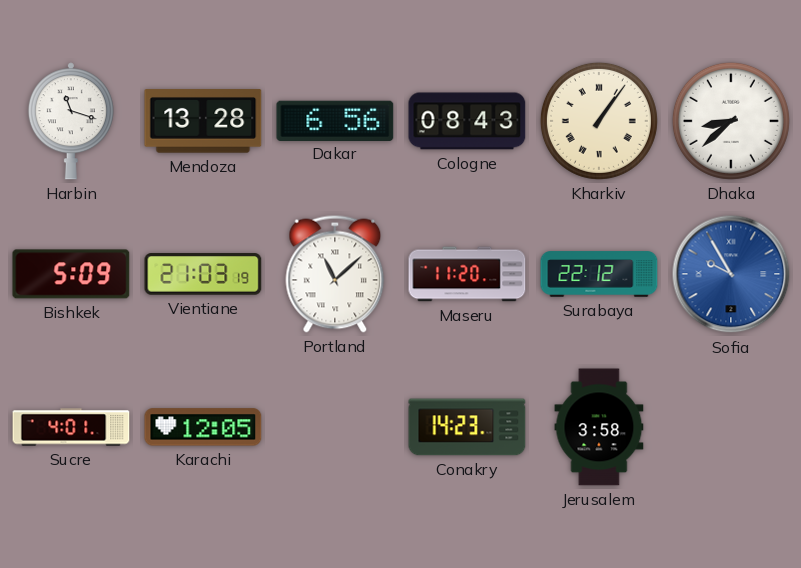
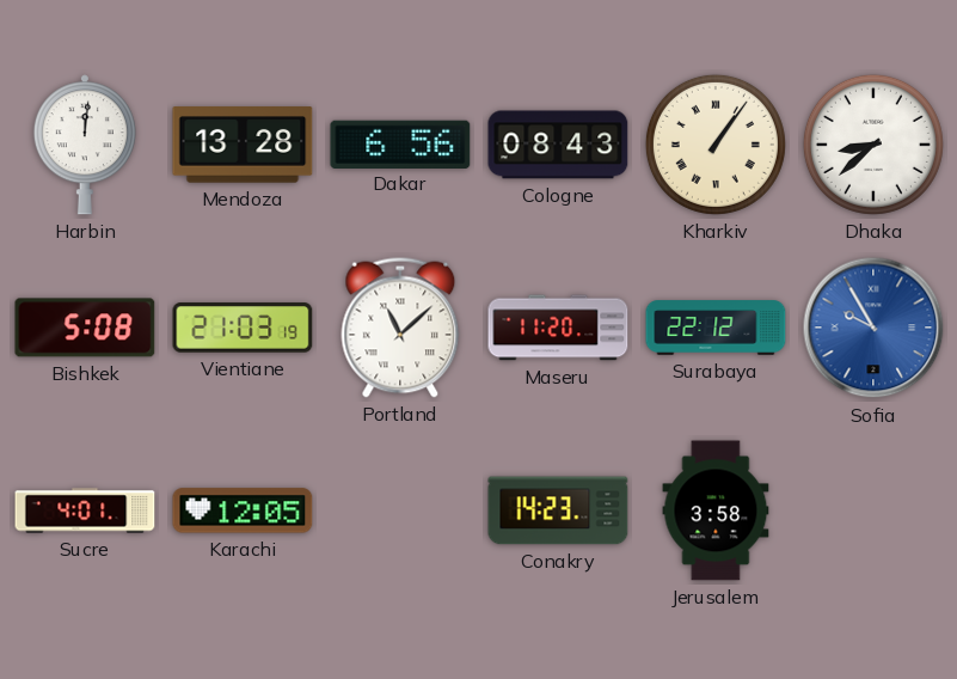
Harbin: 11:18 -> 12:01
Bishkek: 5:09 -> 5:08
